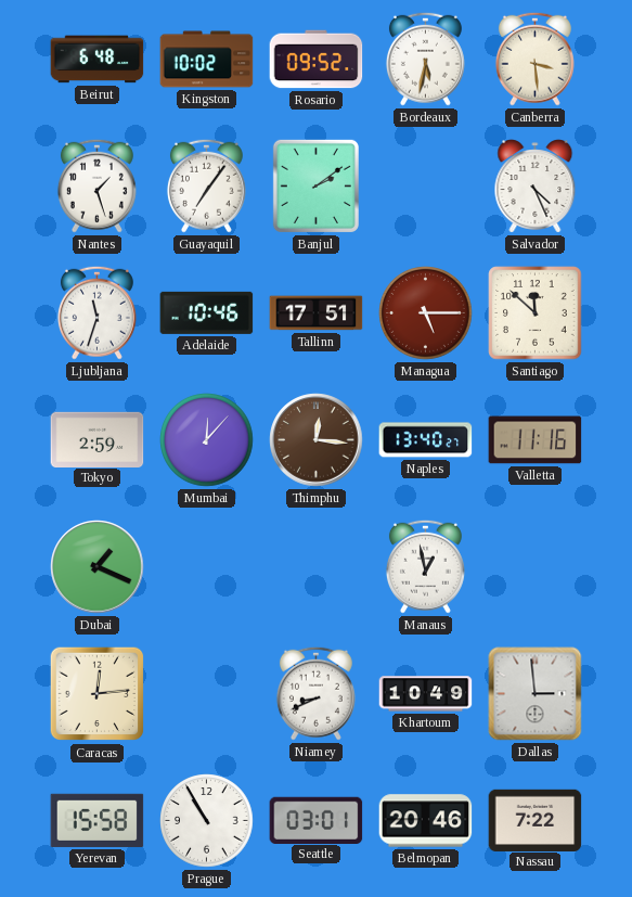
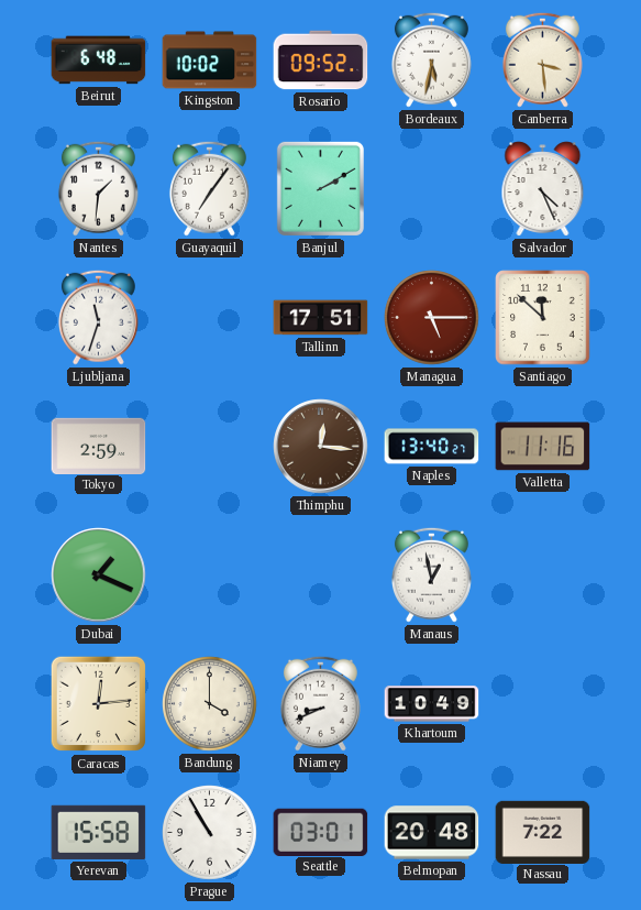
Nantes: 1:27 -> 1:31
Banjul: 2:09 -> 2:10
Adelaide: 10:46 -> none
Mumbai: 12:07 -> none
Bandung: none -> 4:00
Dallas: 2:59 -> none
Belmopan: 20:46 -> 20:48
